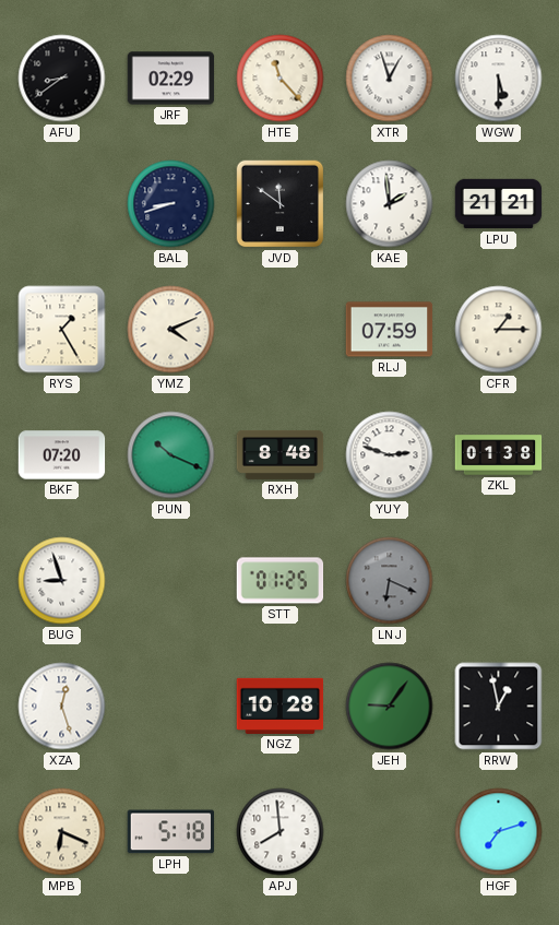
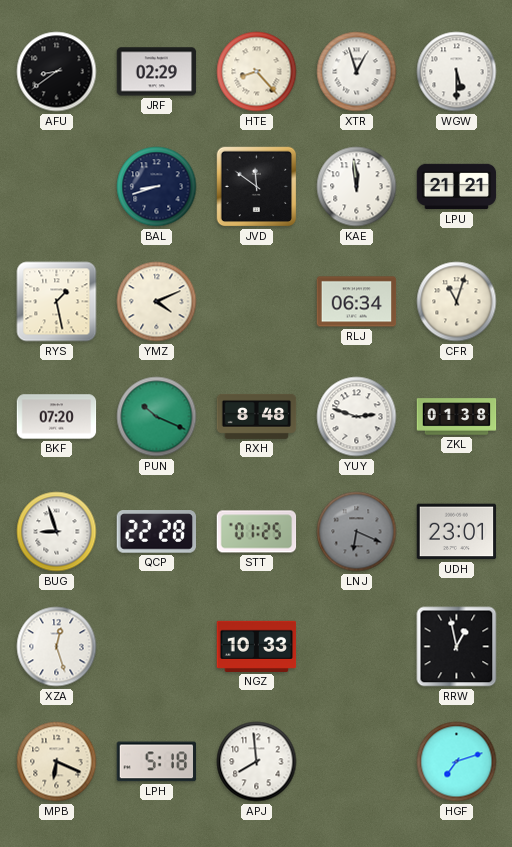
HTE: 11:23 -> 8:23
KAE: 1:59 -> 11:59
RYS: 1:25 -> 1:28
RLJ: 07:59 -> 06:34
CFR: 1:15 -> 11:03
QCP: none -> 22:28
UDH: none -> 23:01
NGZ: 10:28 -> 10:33
JEH: 9:06 -> none
